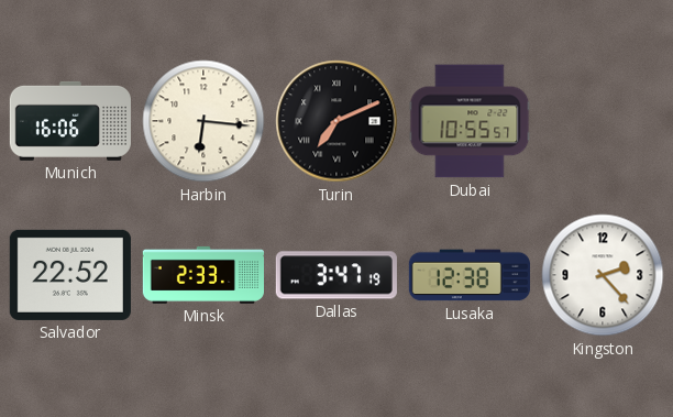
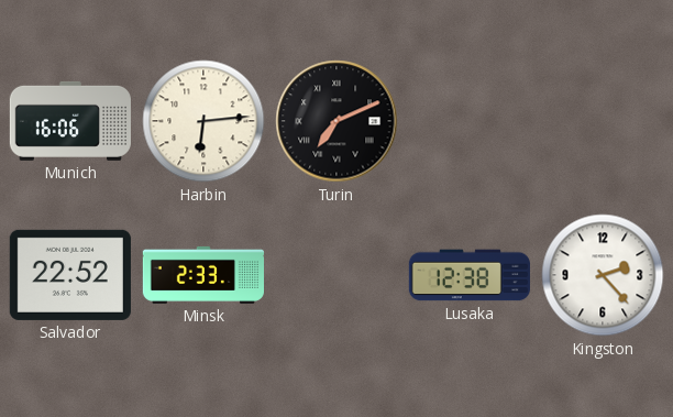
Harbin: 6:16 -> 6:14
Dubai: 10:55 -> none
Dallas: 3:47 -> none
